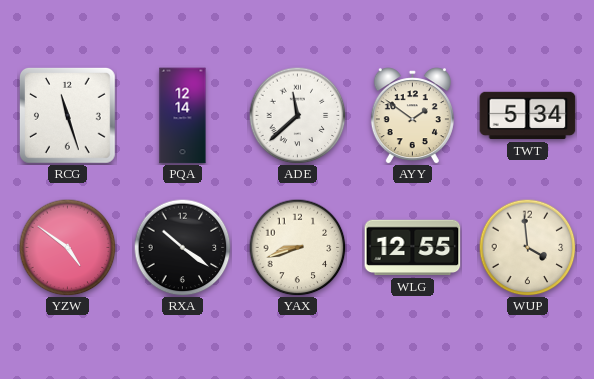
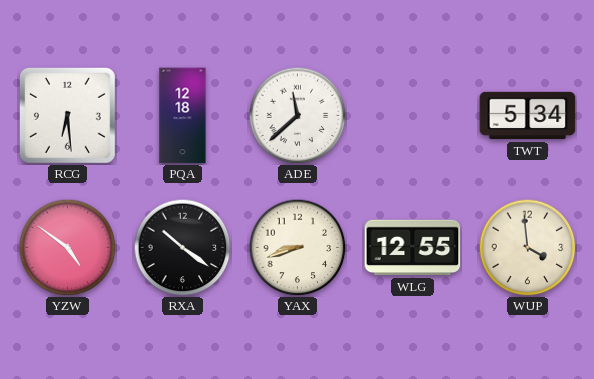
RCG: 11:27 -> 6:29
PQA: 12:14 -> 12:18
AYY: 1:51 -> none
